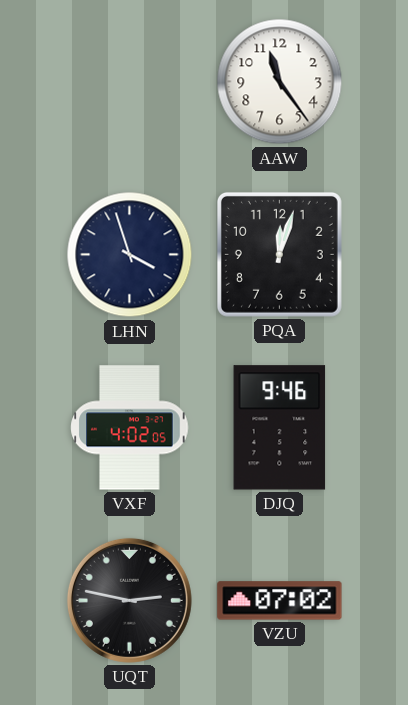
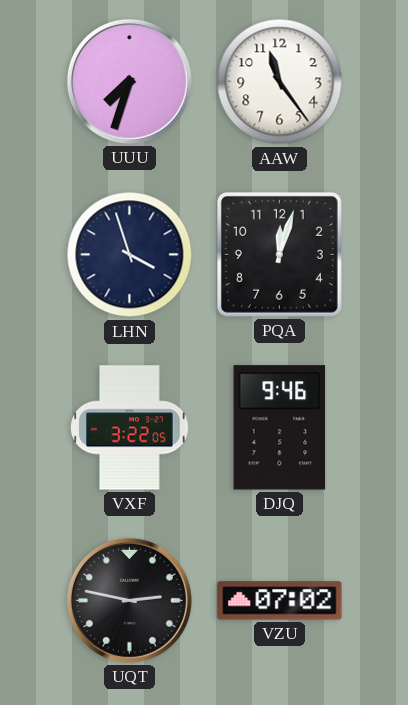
UUU: none -> 7:33
VXF: 4:02 -> 3:22
